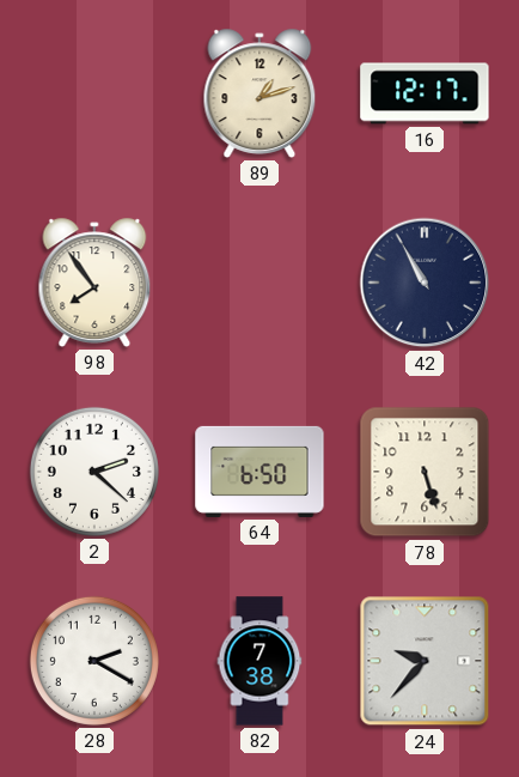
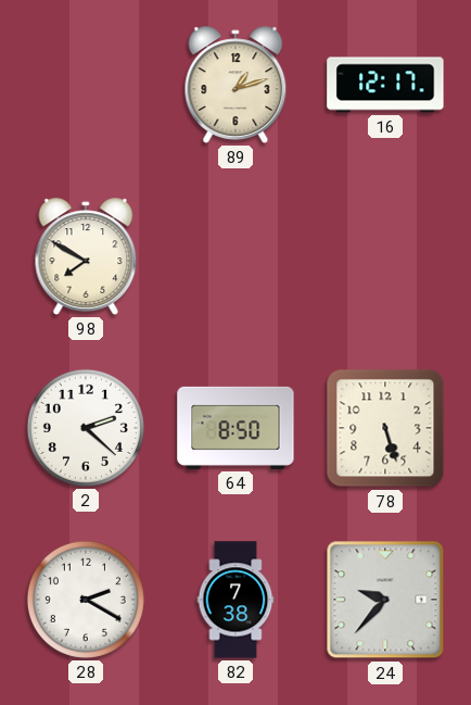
98: 7:54 -> 7:50
42: 10:55 -> none
64: 6:50 -> 8:50
